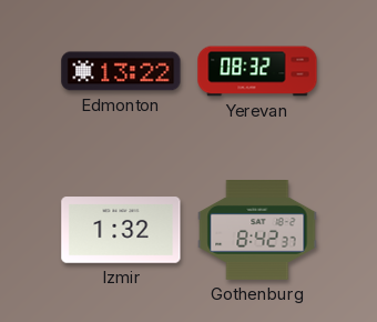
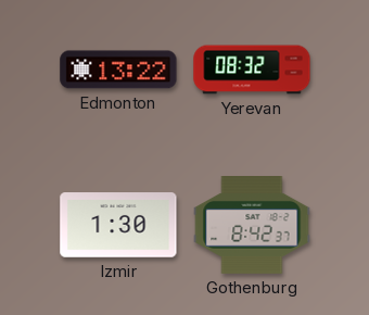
Izmir: 1:32 -> 1:30
